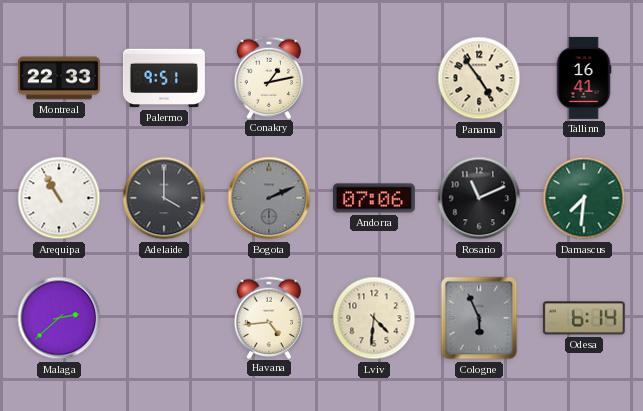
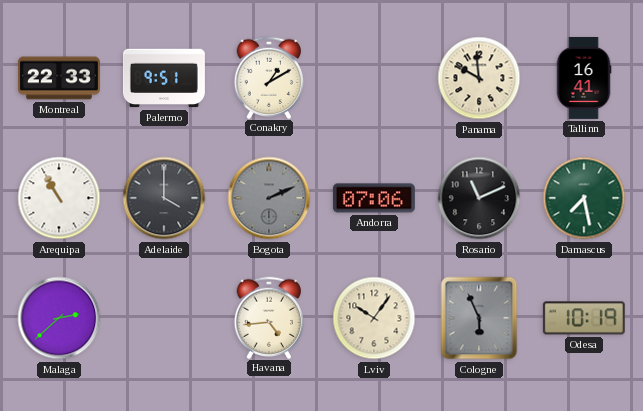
Conakry: 1:13 -> 1:10
Panama: 4:54 -> 9:59
Damascus: 7:31 -> 7:28
Lviv: 4:31 -> 10:06
Odesa: 6:14 -> 10:19
